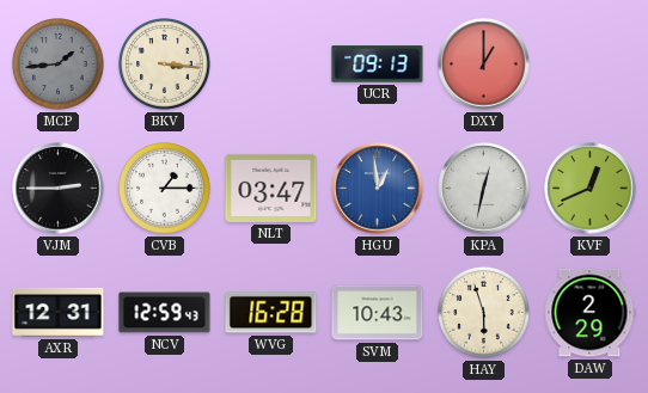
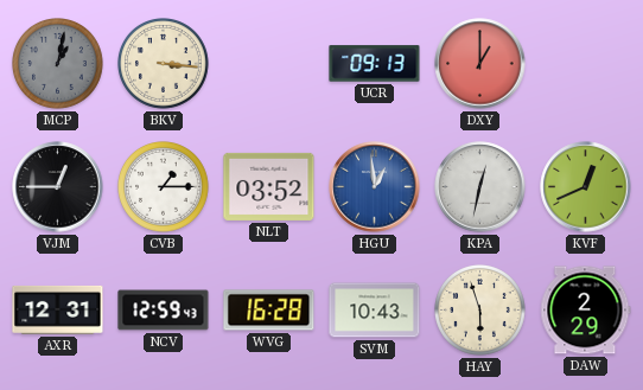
MCP: 1:44 -> 1:02
VJM: 2:45 -> 12:45
NLT: 03:47 -> 03:52
